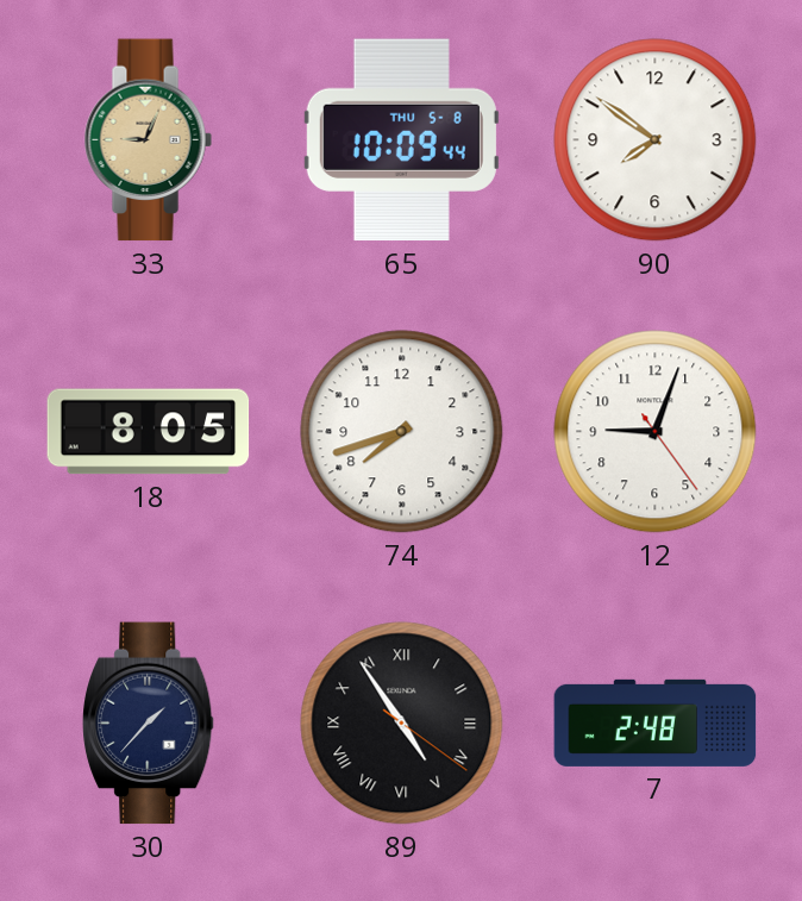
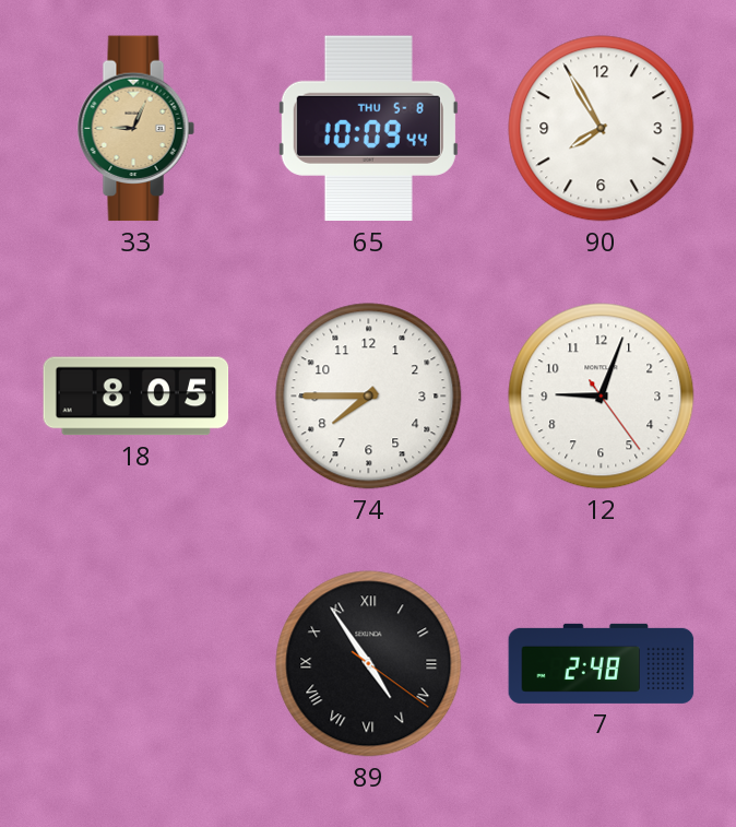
90: 7:51 -> 7:55
74: 7:42 -> 7:45
30: 1:37 -> none
